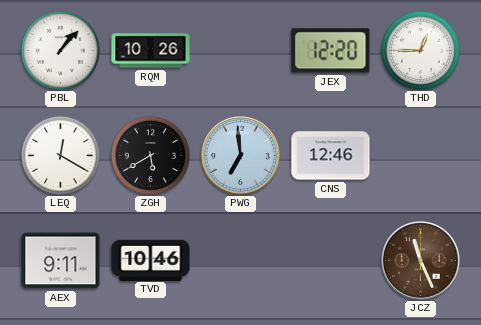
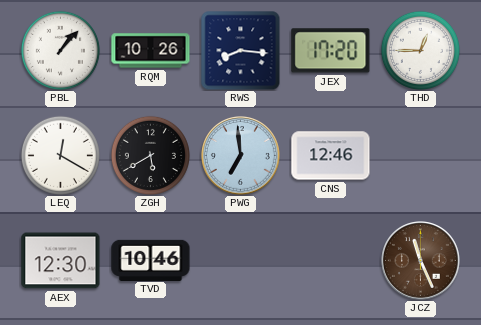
RWS: none -> 8:16
JEX: 12:20 -> 17:20
AEX: 9:11 -> 12:30
